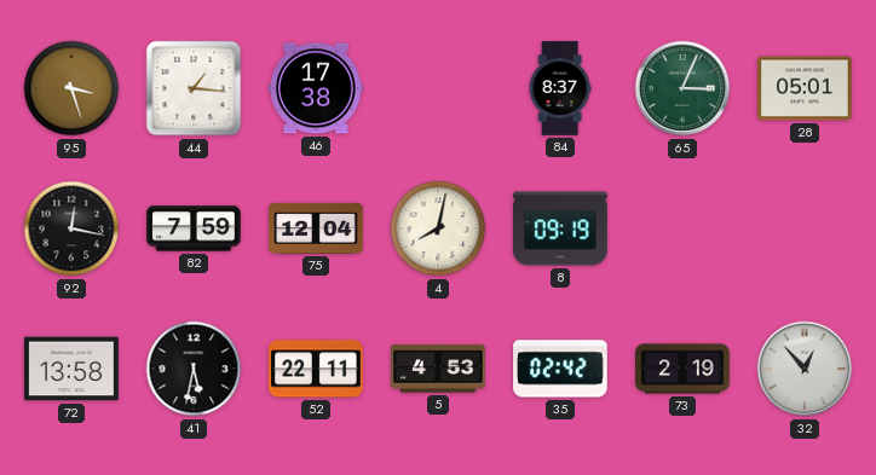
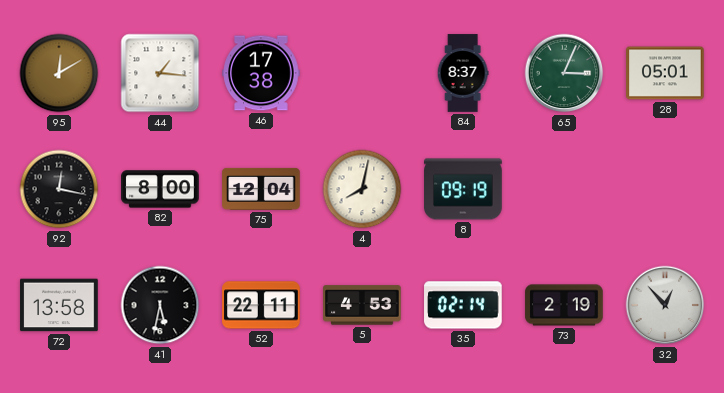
95: 3:27 -> 12:10
82: 7:59 -> 8:00
35: 02:42 -> 02:14
